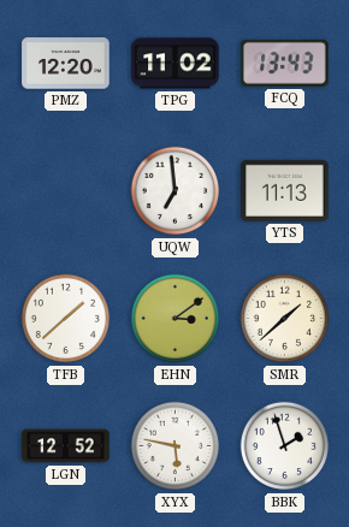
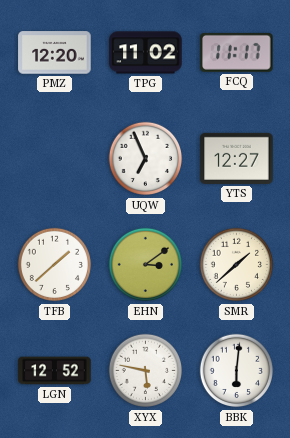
FCQ: 13:43 -> 11:17
UQW: 6:59 -> 6:56
YTS: 11:13 -> 12:27
BBK: 1:57 -> 6:01
